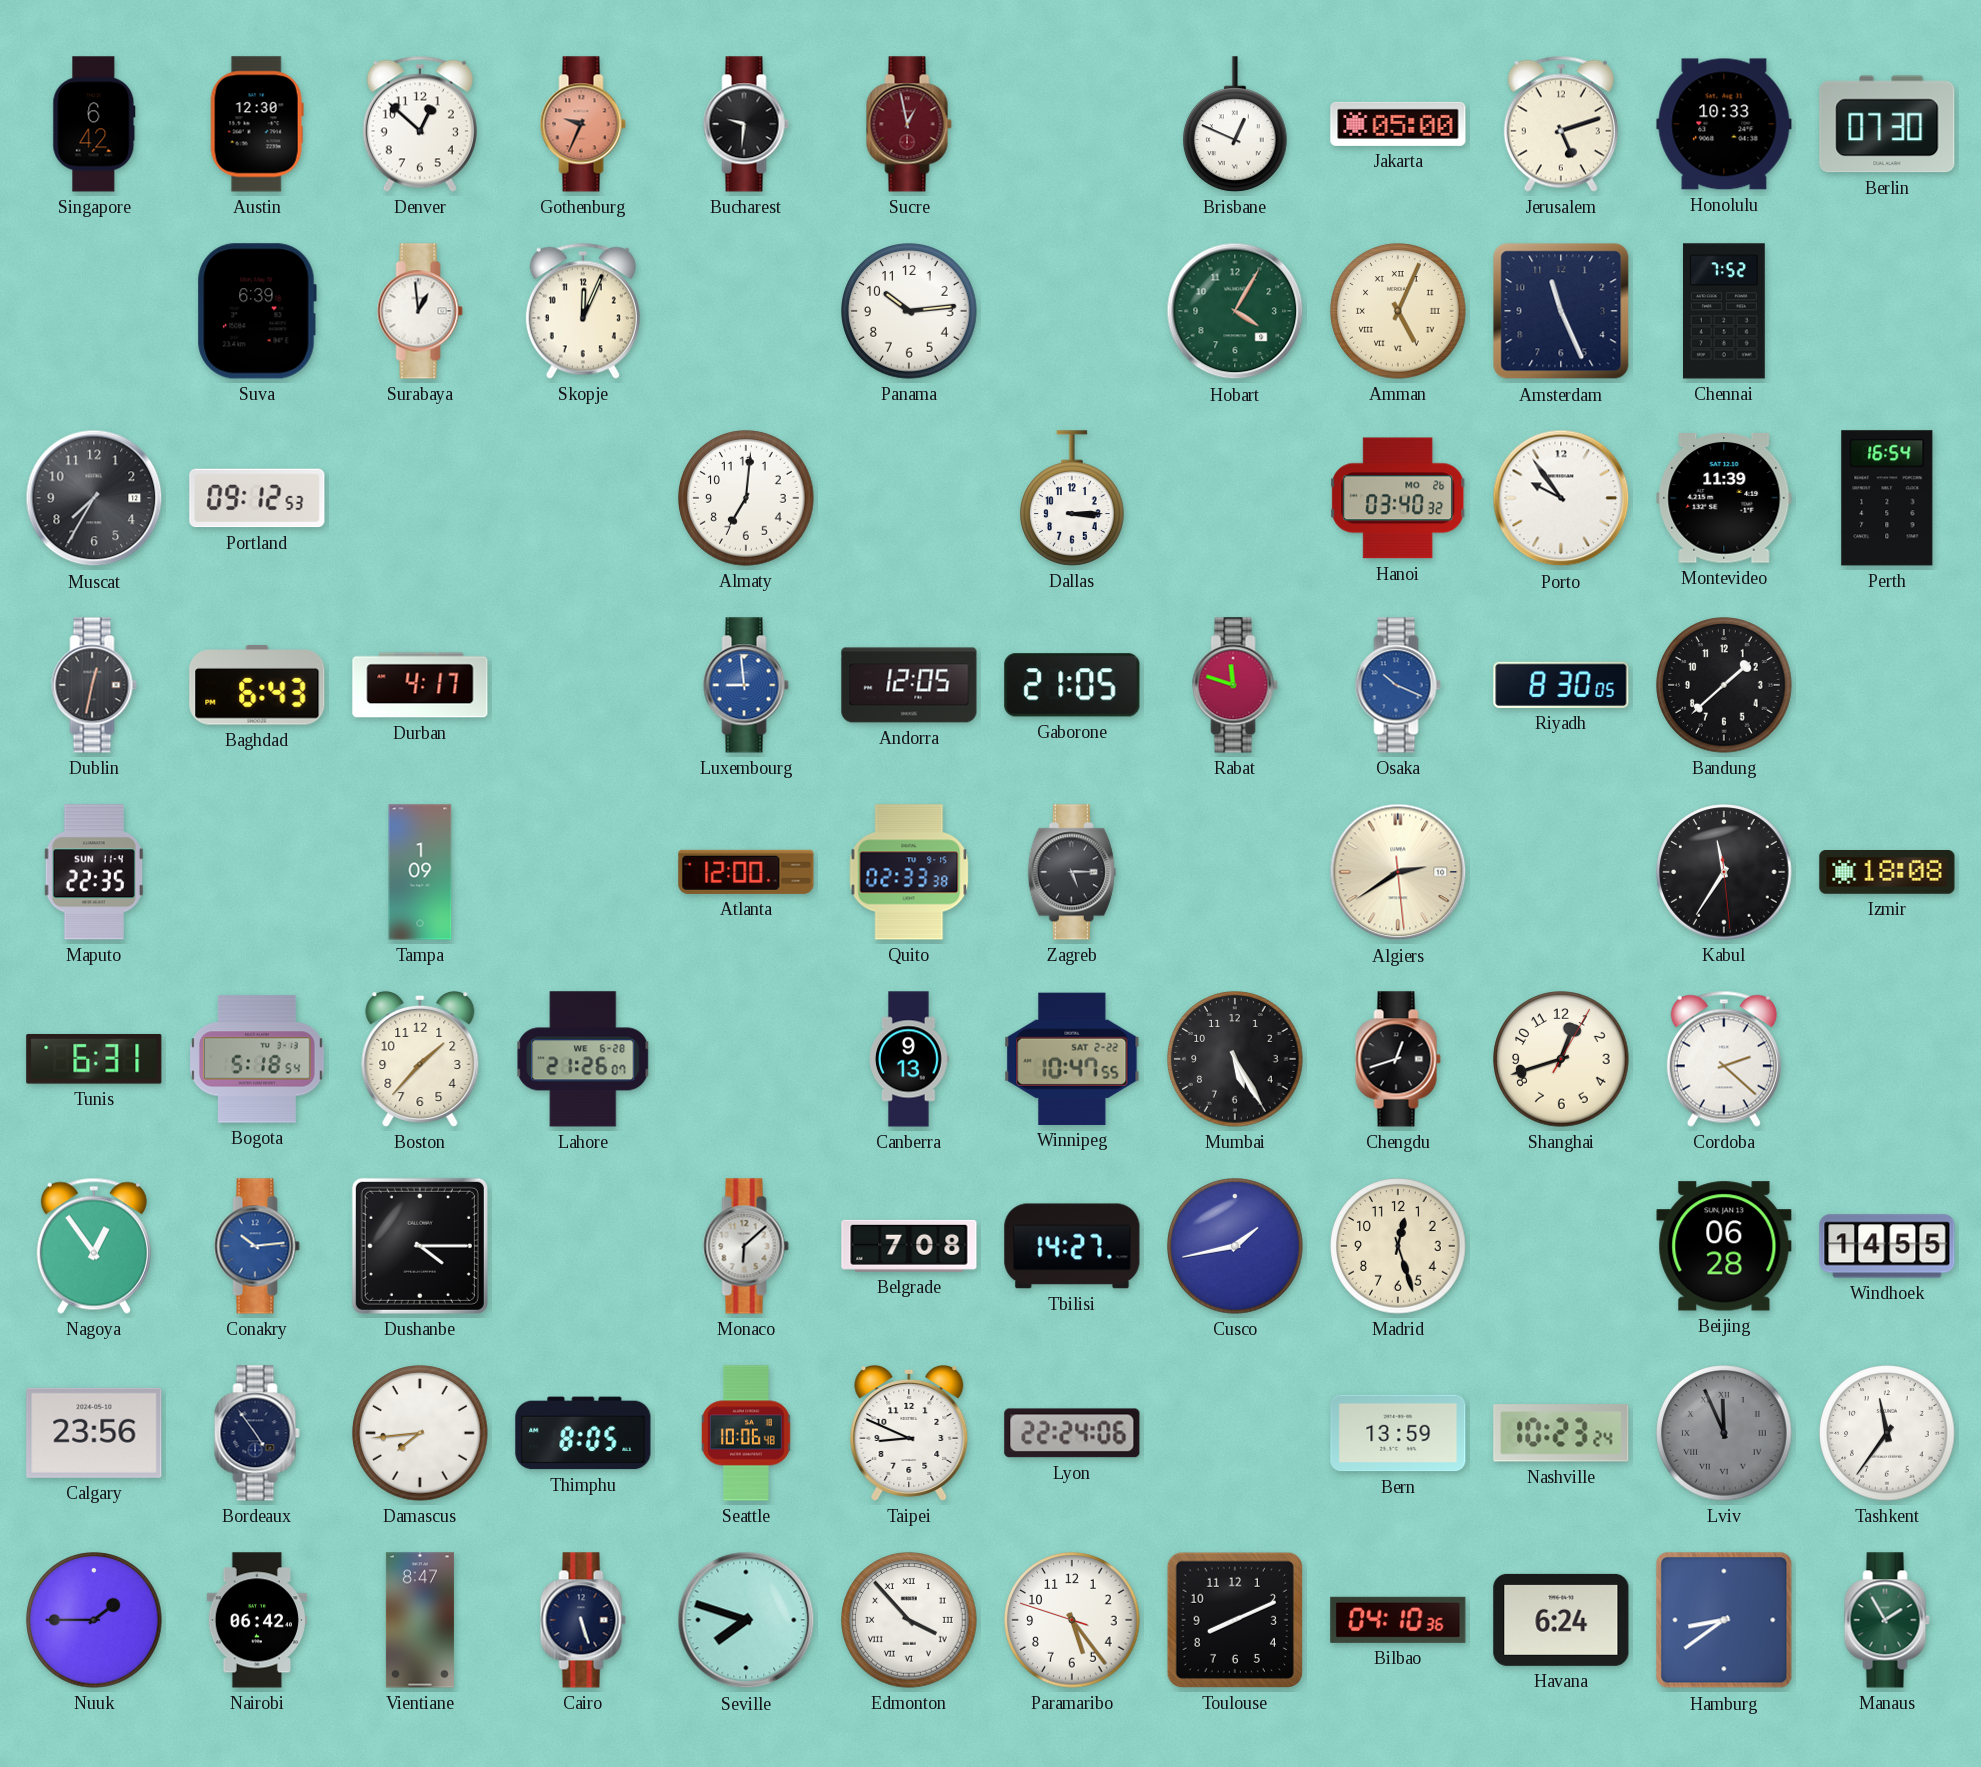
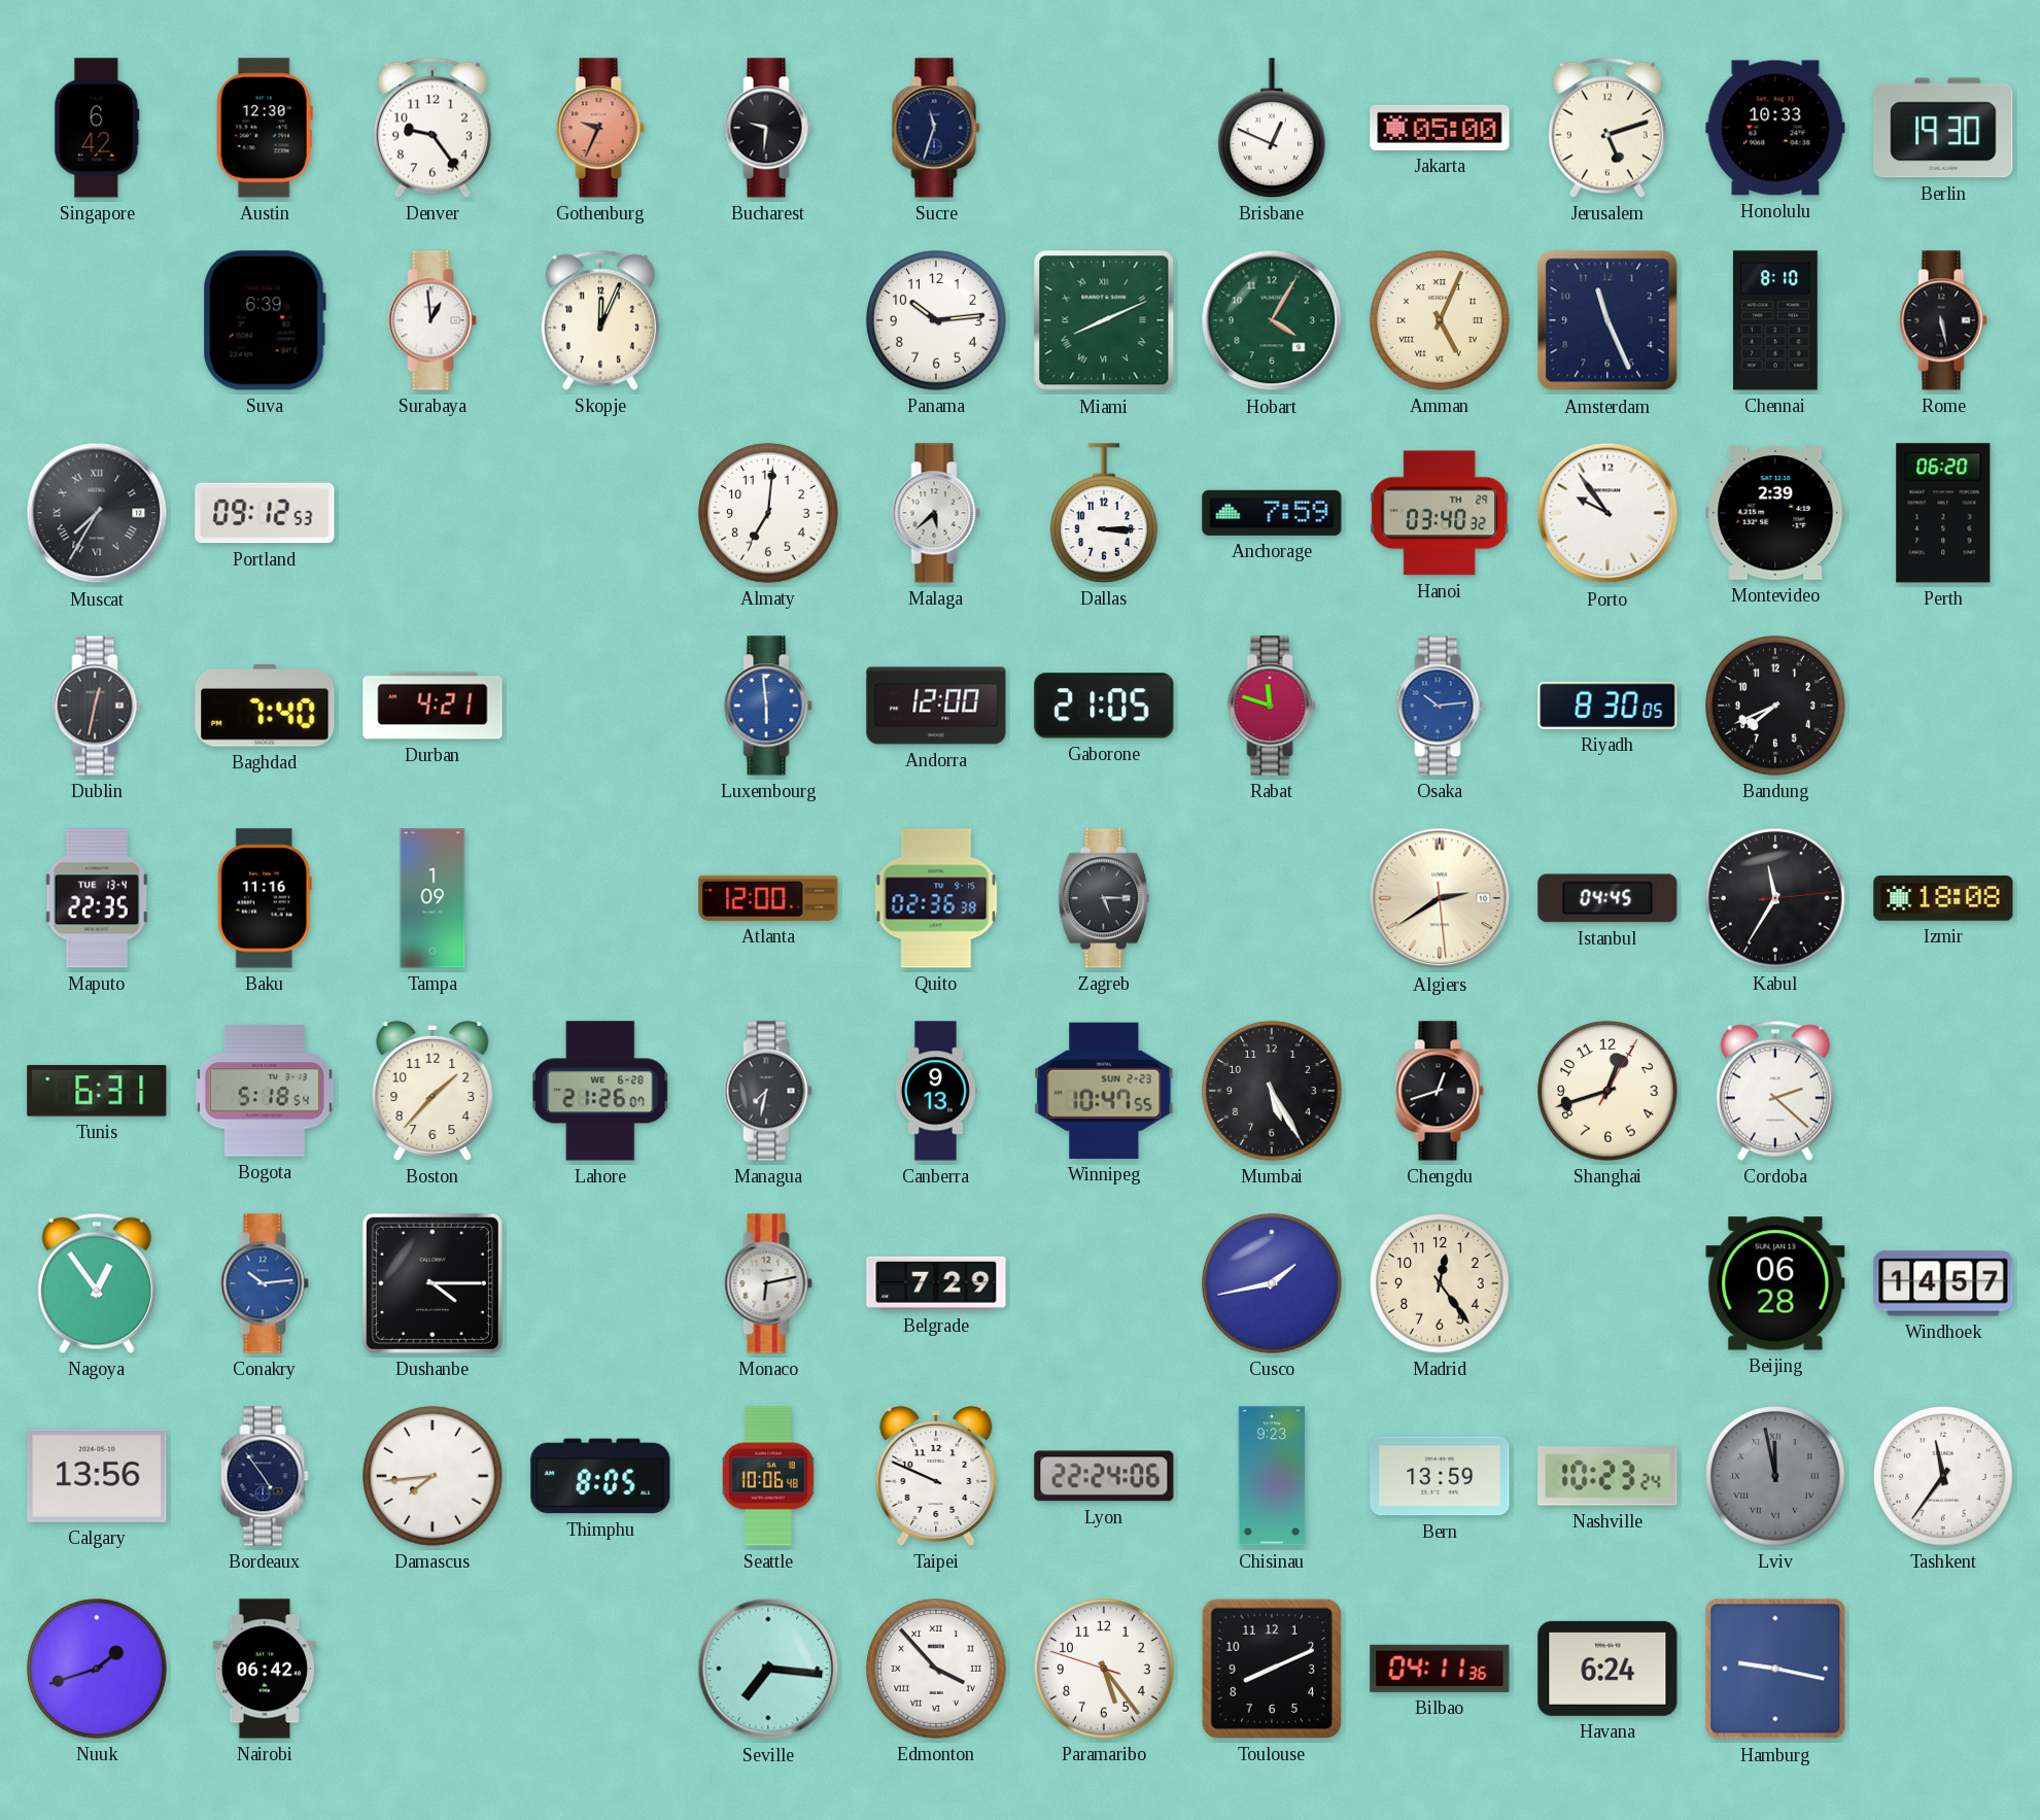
Denver: 12:52 -> 9:24
Sucre: 12:58 -> 11:33
Sucre dial: burgundy -> navy
Berlin: 07:30 -> 19:30
Miami: none -> 8:11
Chennai: 7:52 -> 8:10
Rome: none -> 5:28
Muscat numerals: Arabic -> Roman
Malaga: none -> 5:38
Anchorage: none -> 7:59
Hanoi date: MO 26 -> TH 29
Montevideo: 11:39 -> 2:39
Perth: 16:54 -> 06:20
Baghdad: 6:43 -> 7:40
Durban: 4:17 -> 4:21
Luxembourg: 8:59 -> 5:59
Andorra: 12:05 -> 12:00
Osaka: 10:19 -> 10:14
Bandung: 1:38 -> 7:41
Maputo date: SUN 11-4 -> TUE 13-4
Baku: none -> 11:16
Quito: 02:33 -> 02:36
Istanbul: none -> 04:45
Kabul: 11:35:29 -> 11:35:14
Managua: none -> 7:32
Winnipeg date: SAT 2-22 -> SUN 2-23
Monaco: 6:08 -> 6:13
Belgrade: 7:08 -> 7:29
Tbilisi: 14:27 -> none
Madrid: 12:27 -> 12:24
Windhoek: 14:55 -> 14:57
Calgary: 23:56 -> 13:56
Taipei: 8:49 -> 9:49
Chisinau: none -> 9:23
Lviv: 11:56 -> 11:58
Nuuk: 1:45 -> 1:42
Vientiane: 8:47 -> none
Cairo: 5:27 -> none
Seville: 7:48 -> 7:16
Bilbao: 04:10 -> 04:11
Hamburg: 8:39 -> 9:17
Manaus: 1:55 -> none
